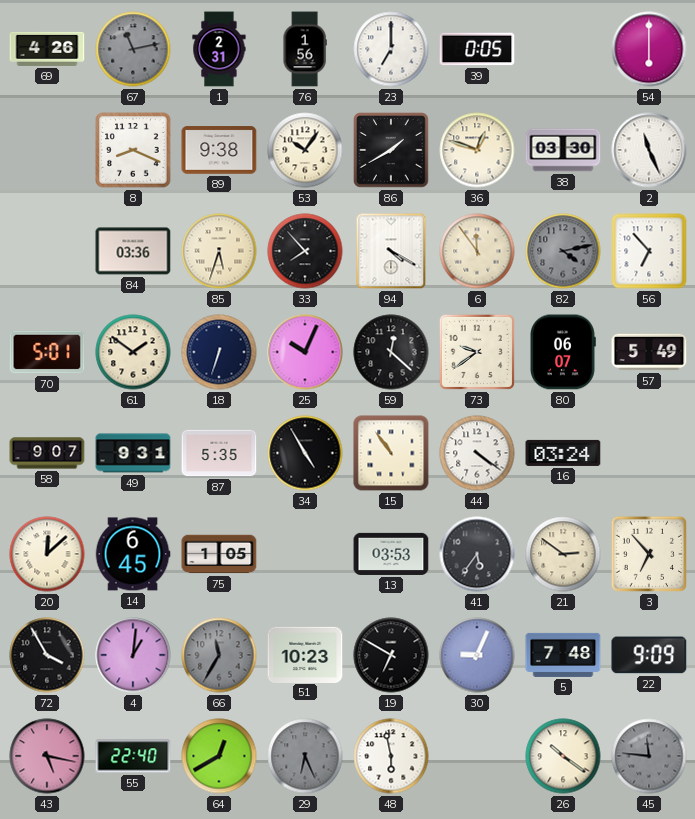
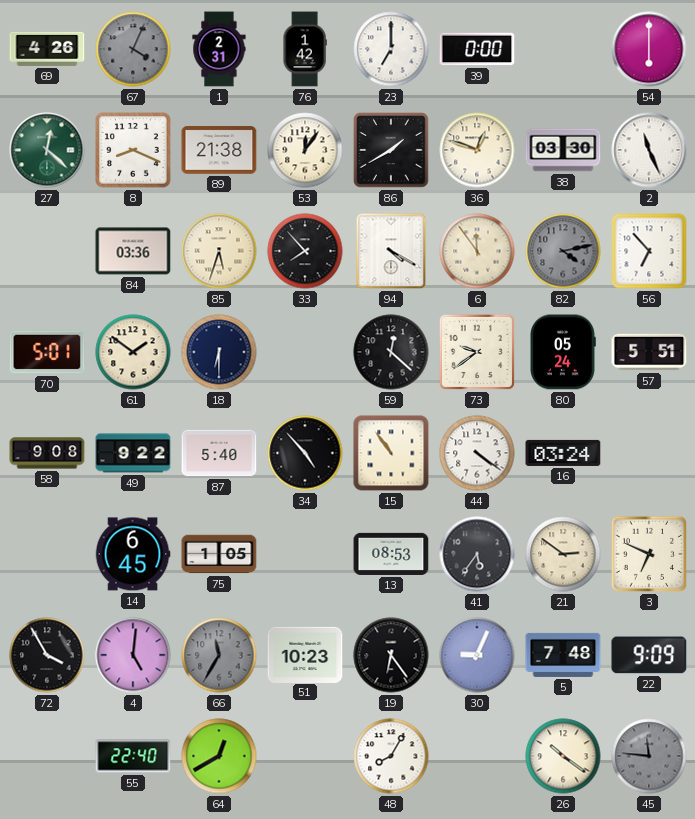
67: 11:13 -> 4:04
76: 1:56 -> 1:42
39: 0:05 -> 0:00
27: none -> 12:22
89: 9:38 -> 21:38
53: 10:06 -> 12:06
18: 6:33 -> 6:30
25: 10:04 -> none
80: 06:07 -> 05:24
57: 5:49 -> 5:51
58: 9:07 -> 9:08
49: 9:31 -> 9:22
87: 5:35 -> 5:40
34: 4:55 -> 4:53
20: 12:08 -> none
13: 03:53 -> 08:53
3: 6:53 -> 6:49
4: 1:01 -> 5:01
19: 6:50 -> 6:24
43: 5:17 -> none
29: 6:26 -> none
48: 5:58 -> 8:05
